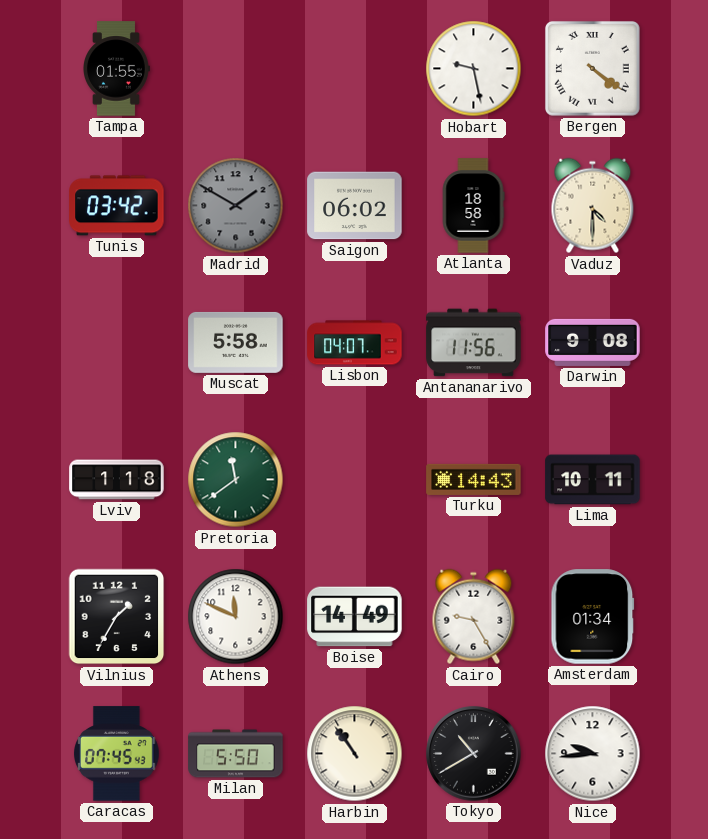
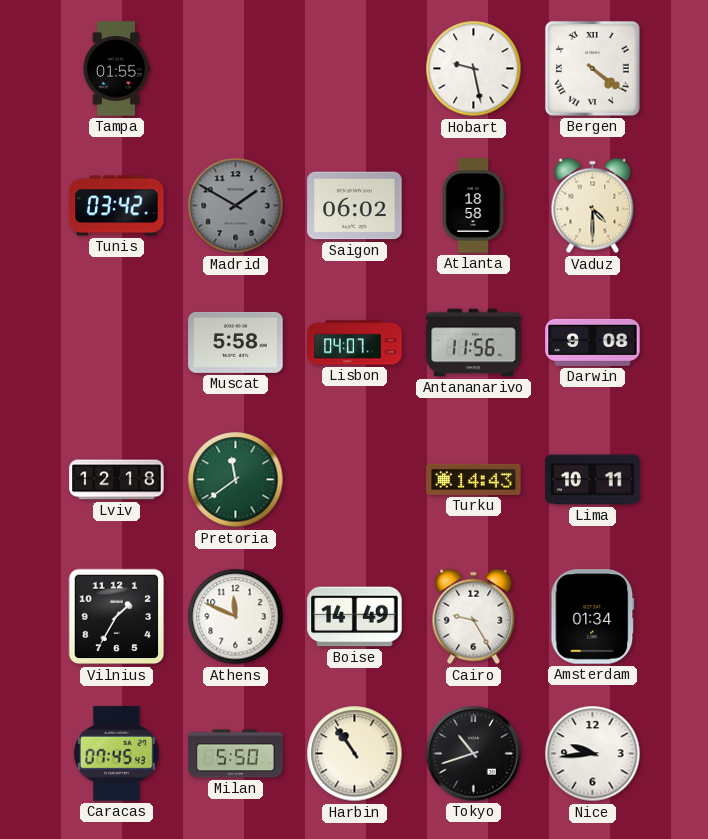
Lviv: 1:18 -> 12:18
Tokyo: 10:40 -> 10:42
